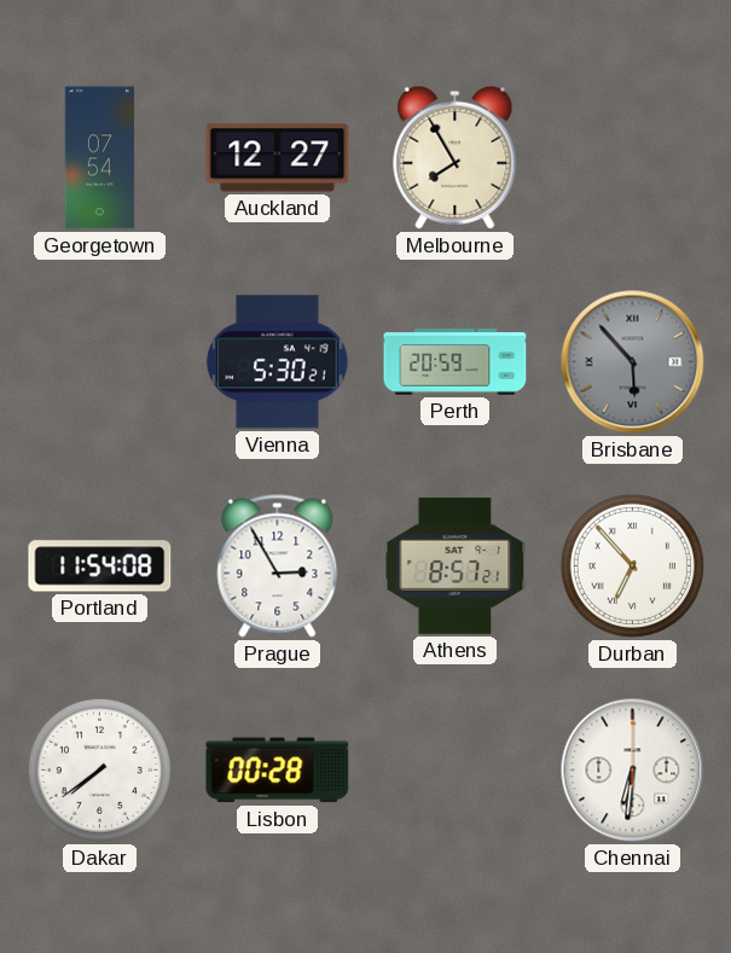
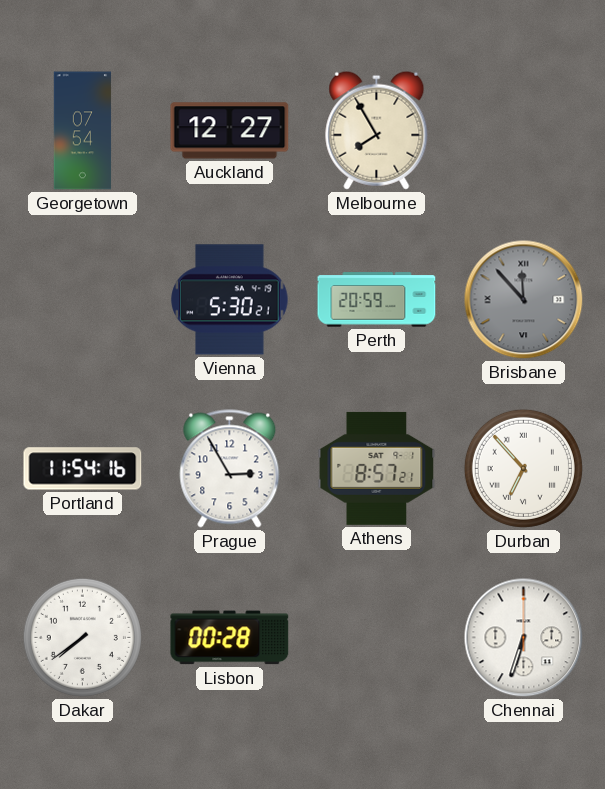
Brisbane: 5:53 -> 11:53
Portland: 11:54:08 -> 11:54:16
Chennai: 6:31 -> 6:33
